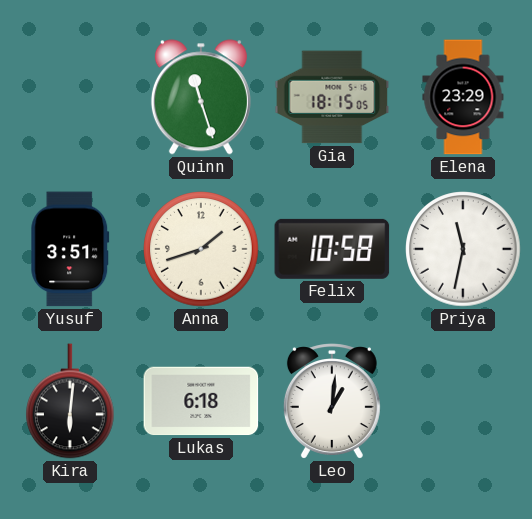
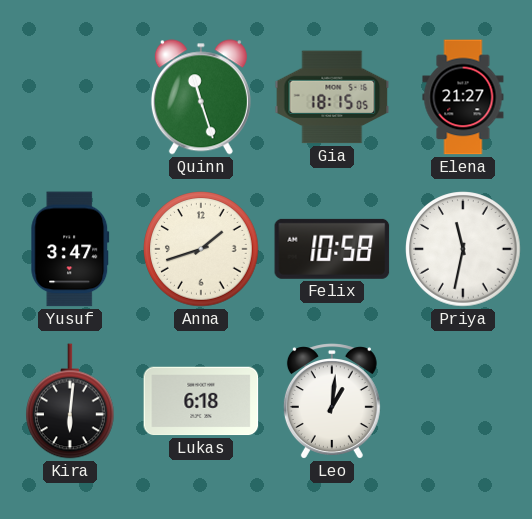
Elena: 23:29 -> 21:27
Yusuf: 3:51 -> 3:47
